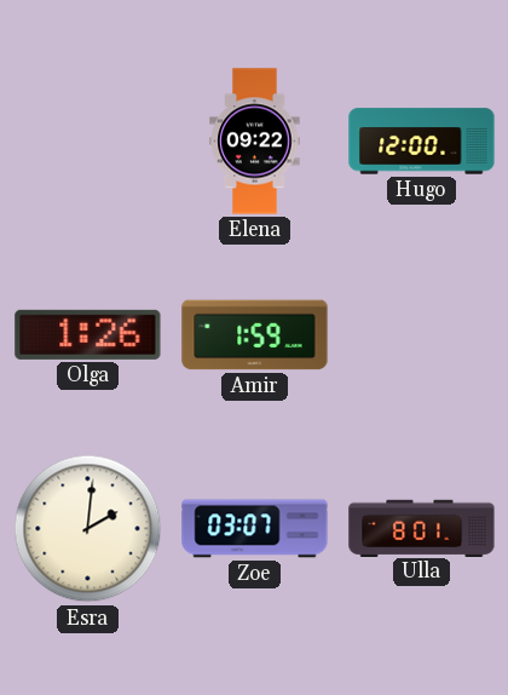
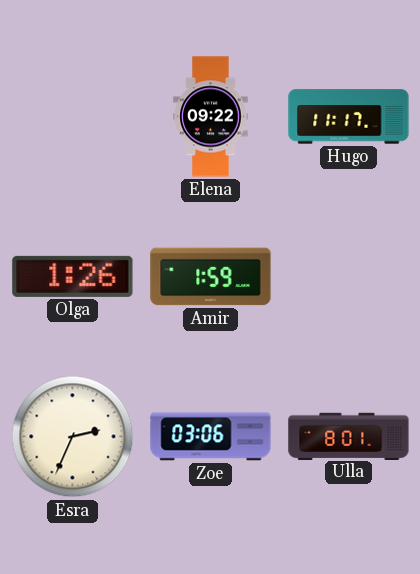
Hugo: 12:00 -> 11:17
Esra: 2:01 -> 2:34
Zoe: 03:07 -> 03:06
